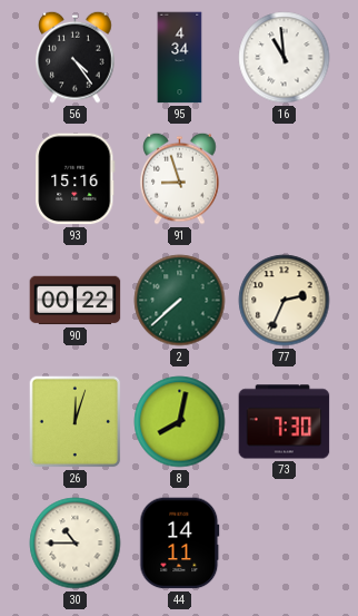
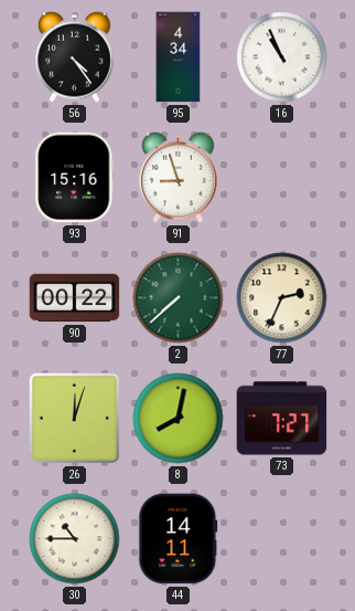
16: 10:59 -> 10:56
73: 7:30 -> 7:27
